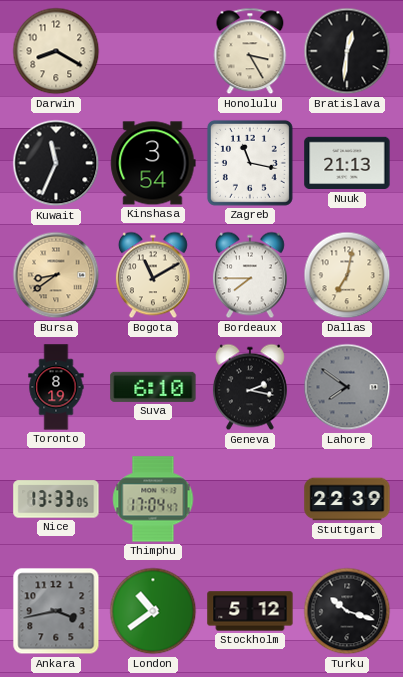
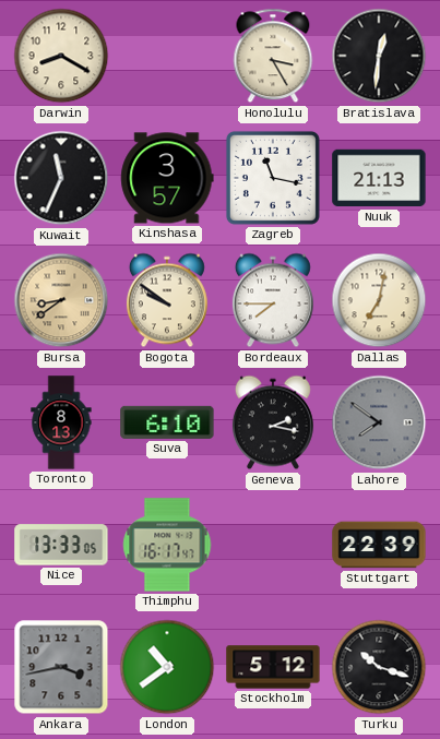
Kinshasa: 3:54 -> 3:57
Bogota: 11:10 -> 9:51
Toronto: 8:19 -> 8:13
Thimphu: 17:04 -> 16:17
